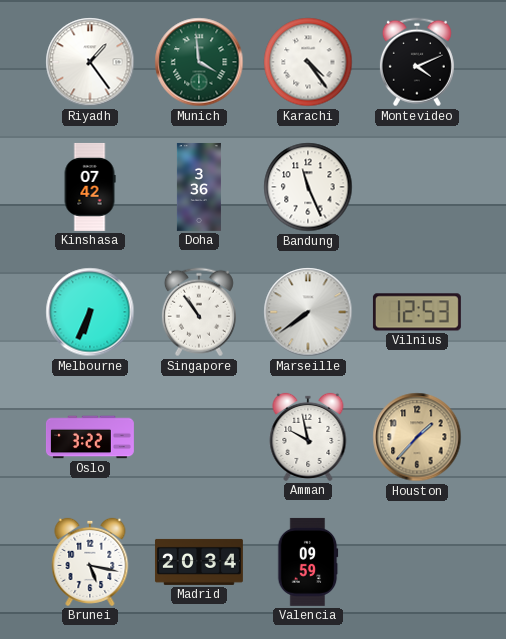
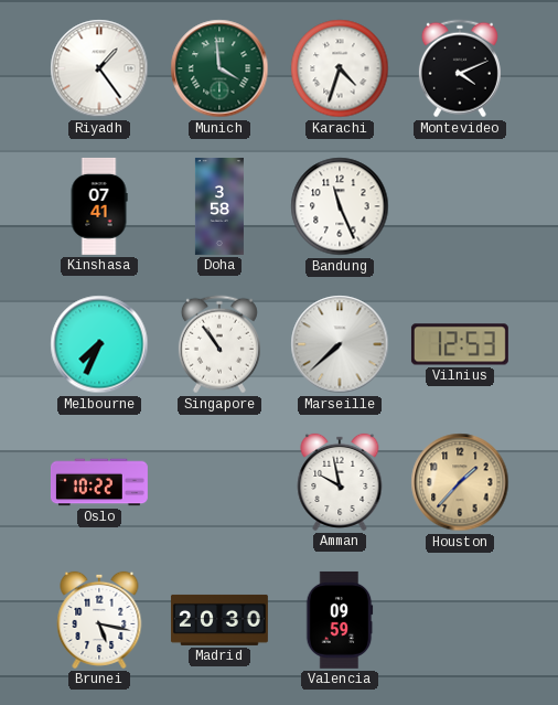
Karachi: 4:24 -> 4:33
Kinshasa: 07:42 -> 07:41
Doha: 3:36 -> 3:58
Melbourne: 6:34 -> 7:34
Marseille: 7:39 -> 7:38
Oslo: 3:22 -> 10:22
Madrid: 20:34 -> 20:30
